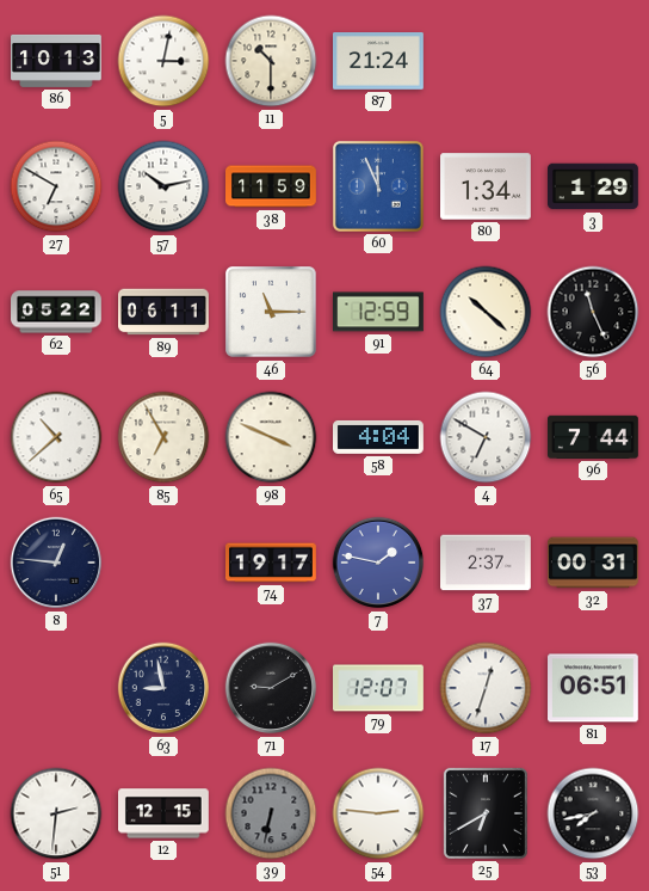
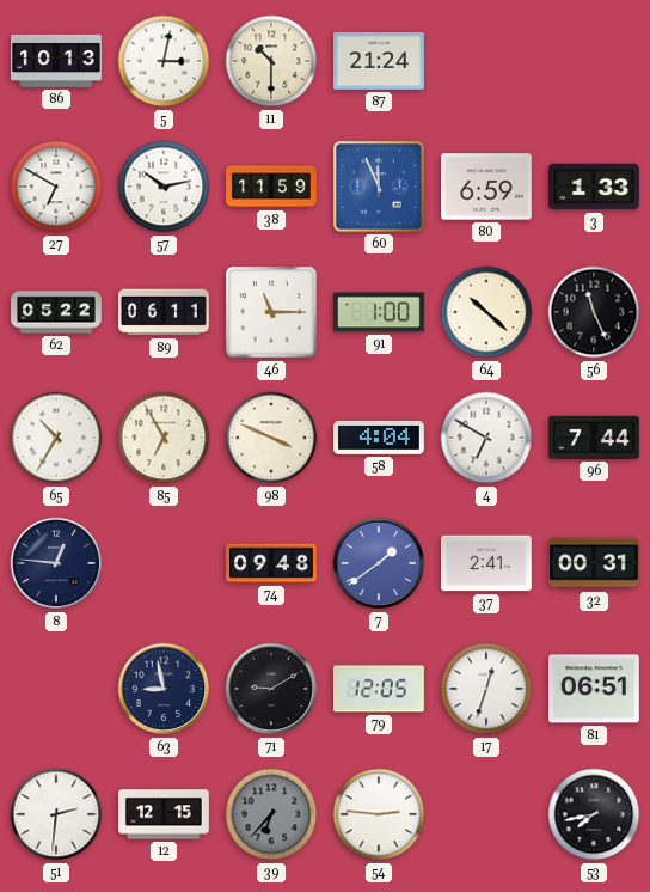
80: 1:34 -> 6:59
3: 1:29 -> 1:33
91: 12:59 -> 1:00
65: 10:38 -> 10:35
74: 19:17 -> 09:48
7: 1:47 -> 1:39
37: 2:37 -> 2:41
79: 12:07 -> 12:05
39: 6:32 -> 6:37
25: 6:40 -> none
